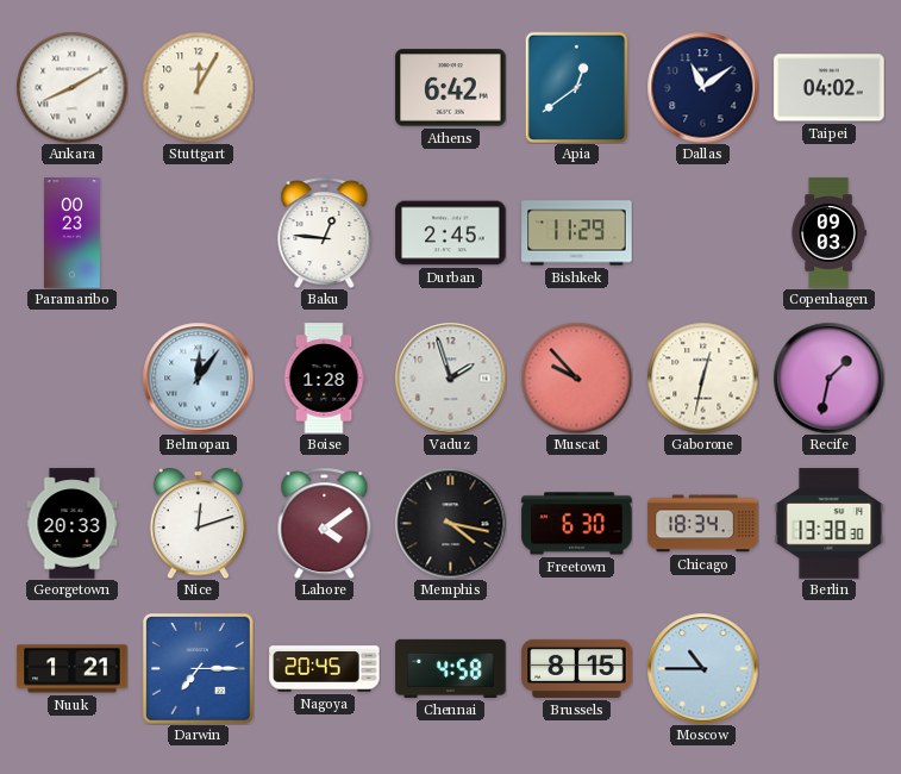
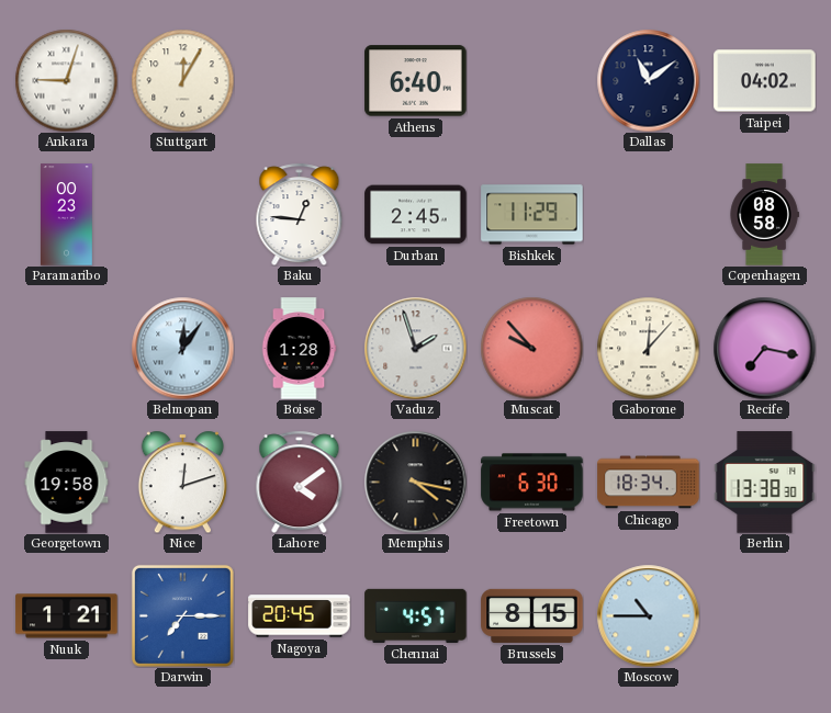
Ankara: 8:10 -> 9:03
Athens: 6:42 -> 6:40
Apia: 12:39 -> none
Copenhagen: 09:03 -> 08:58
Gaborone: 12:32 -> 12:07
Recife: 1:32 -> 7:17
Georgetown: 20:33 -> 19:58
Chennai: 4:58 -> 4:57
